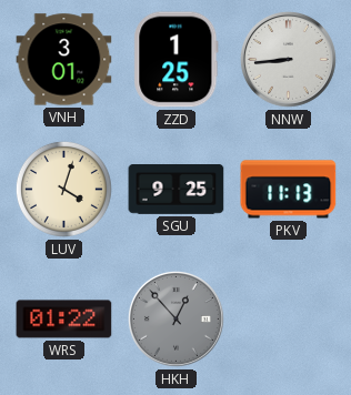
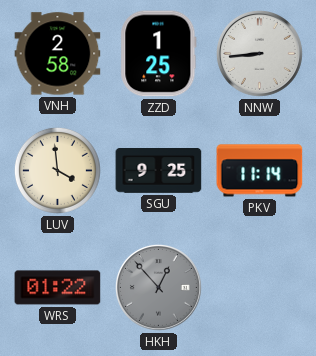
VNH: 3:01 -> 2:58
LUV: 4:03 -> 3:59
PKV: 11:13 -> 11:14
